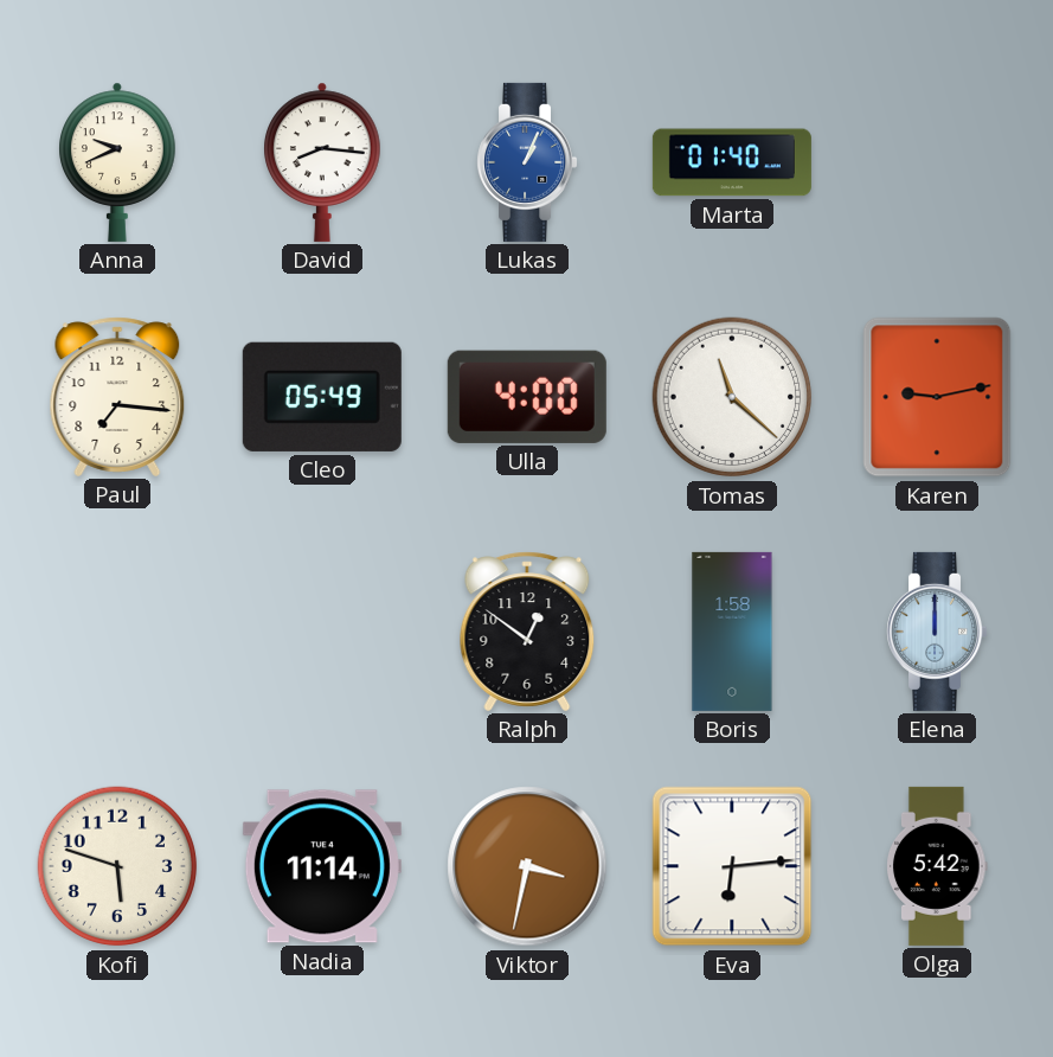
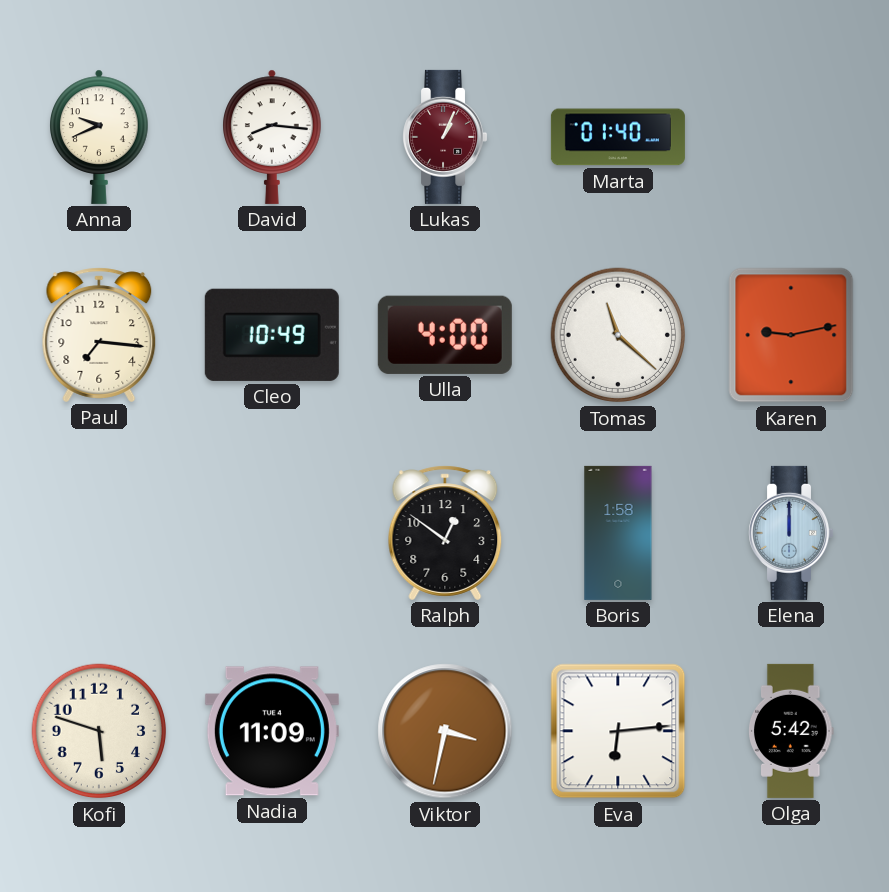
Lukas dial: blue -> burgundy
Cleo: 05:49 -> 10:49
Nadia: 11:14 -> 11:09
